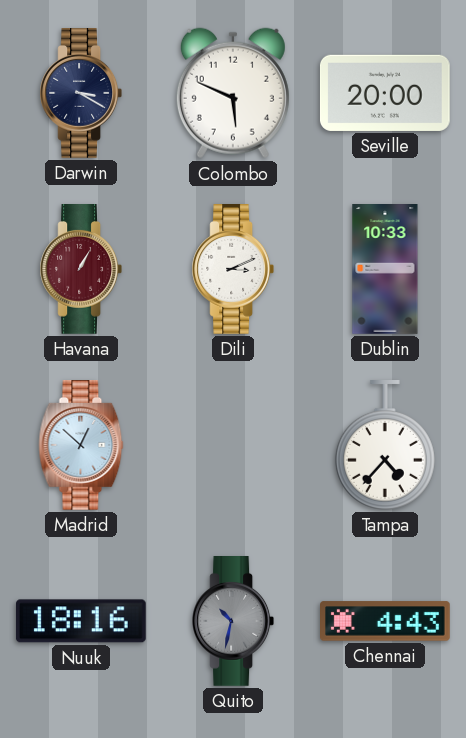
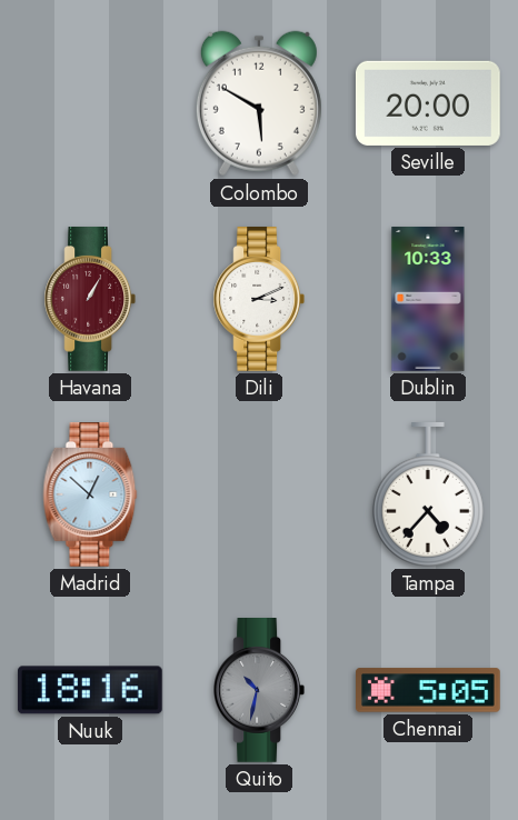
Darwin: 3:20 -> none
Colombo: 5:49 -> 5:50
Chennai: 4:43 -> 5:05
